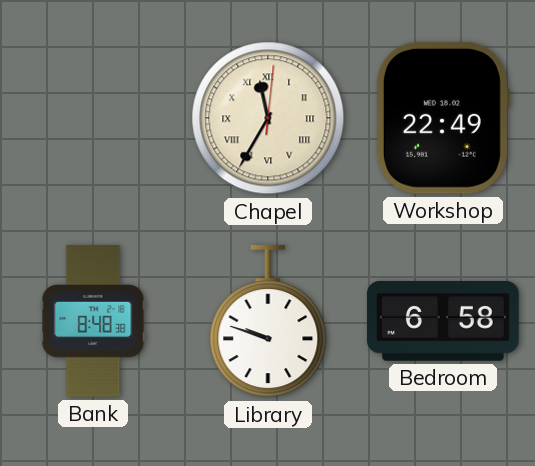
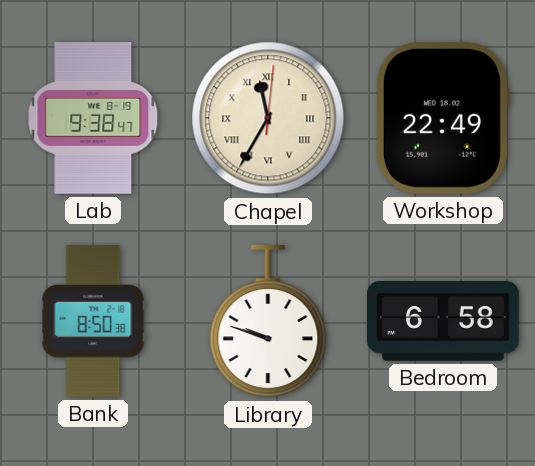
Lab: none -> 9:38
Bank: 8:48 -> 8:50
